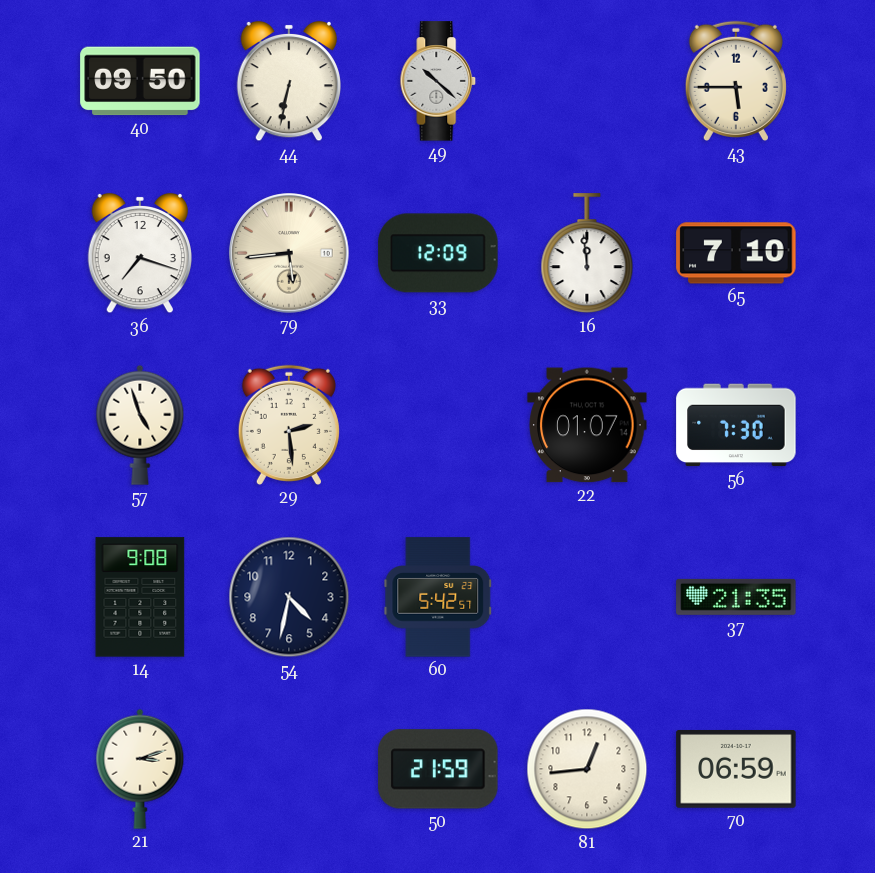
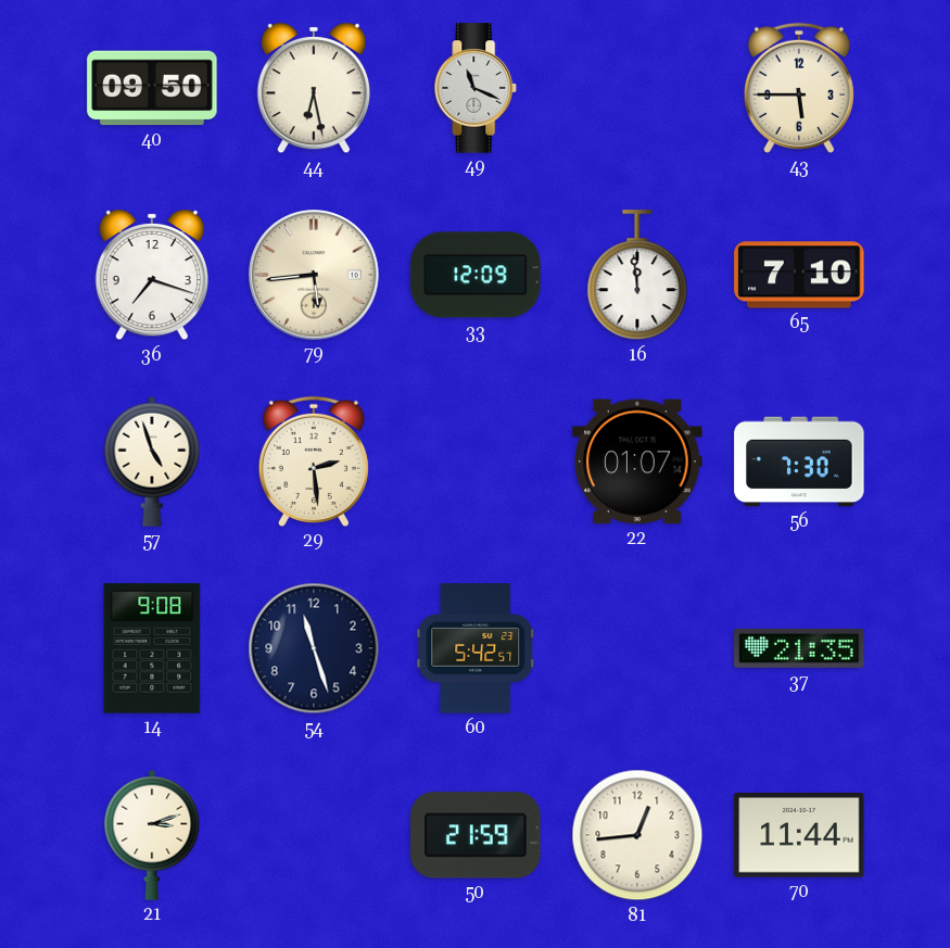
44: 6:32 -> 6:28
49: 10:22 -> 11:19
54: 4:32 -> 11:27
70: 06:59 -> 11:44
